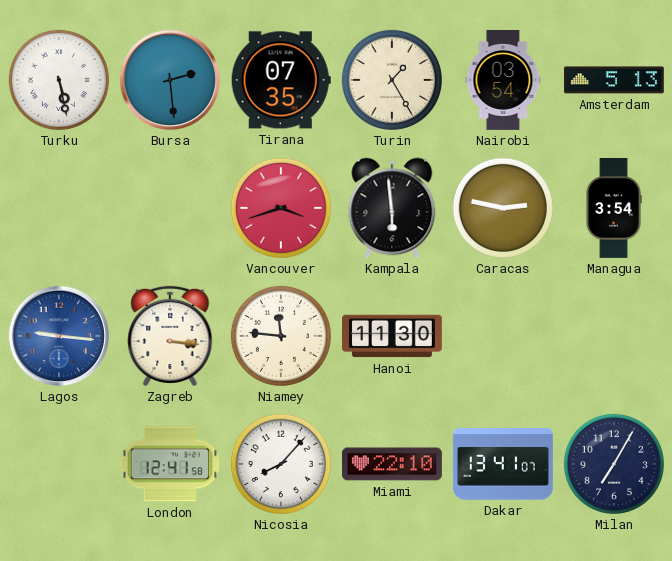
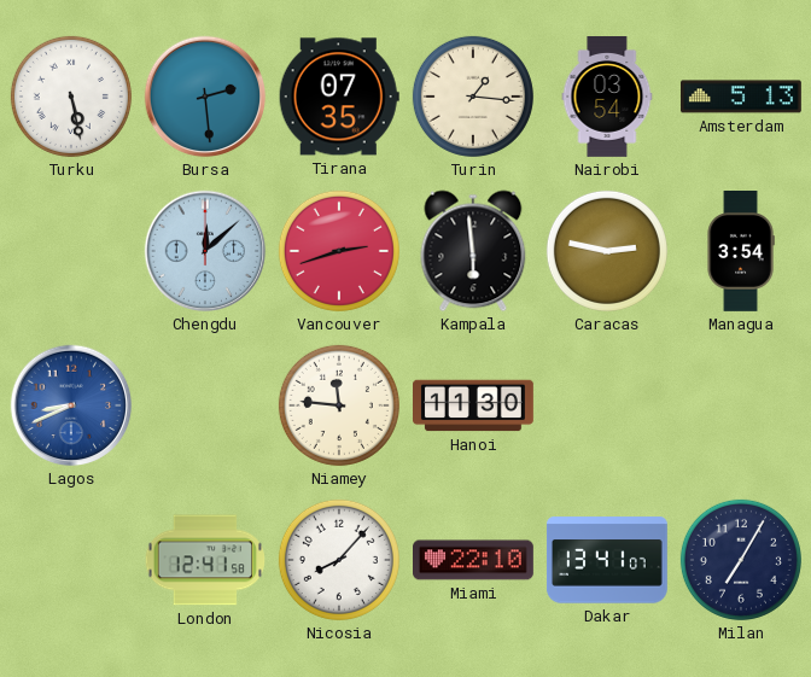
Turin: 1:25 -> 1:16
Chengdu: none -> 12:08
Vancouver: 3:42 -> 2:42
Lagos: 9:16 -> 8:41
Zagreb: 3:16 -> none
